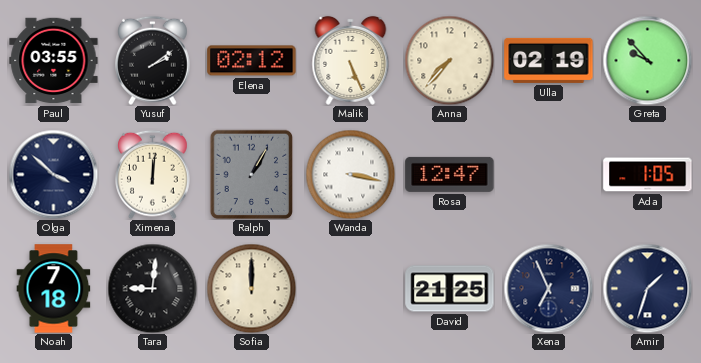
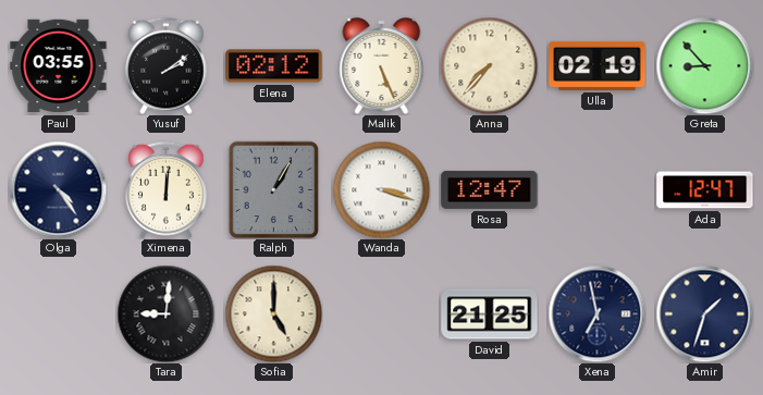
Greta: 9:53 -> 8:53
Olga: 3:52 -> 4:24
Wanda: 3:17 -> 3:18
Ada: 1:05 -> 12:47
Noah: 7:18 -> none
Sofia: 12:00 -> 5:00
Xena: 6:56 -> 6:58
